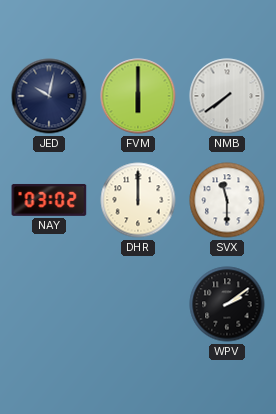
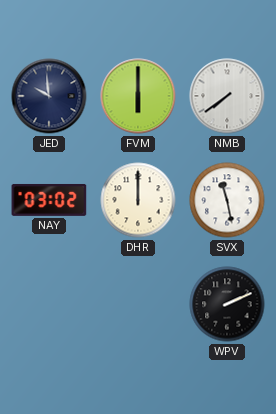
JED: 10:02 -> 9:59
SVX: 11:30 -> 11:28
WPV: 2:09 -> 2:11
